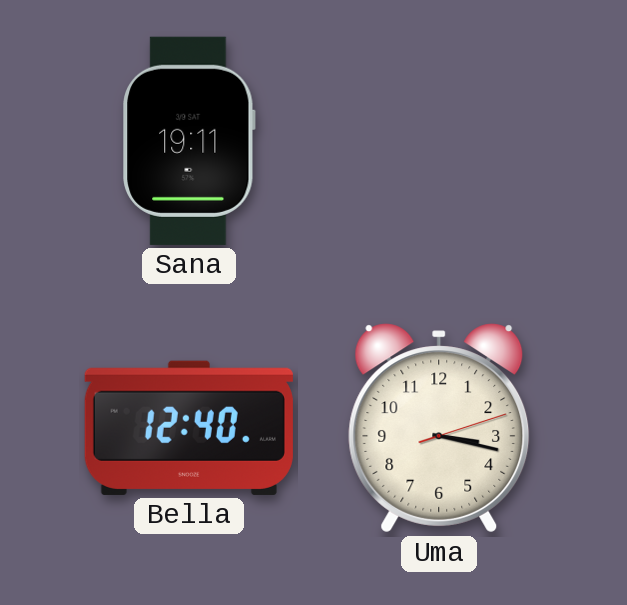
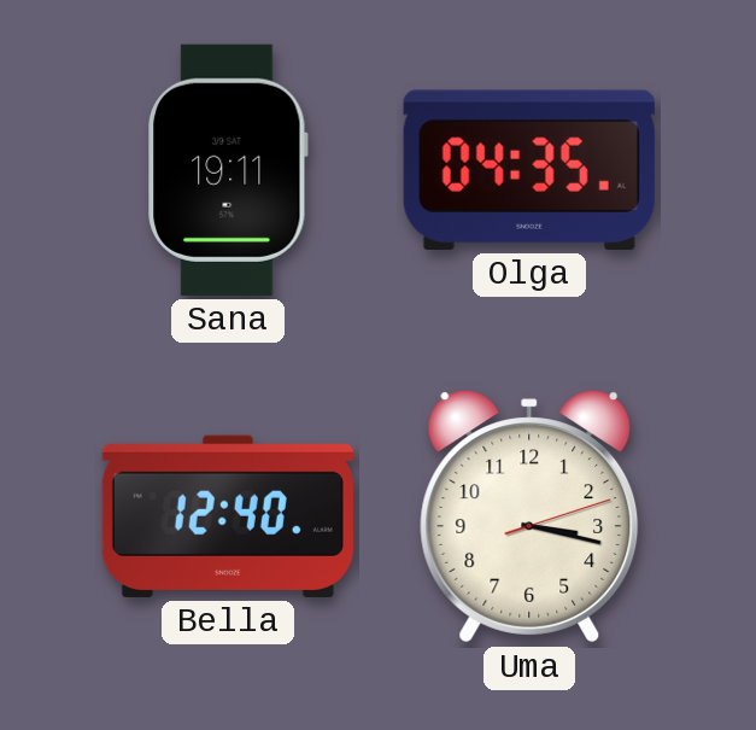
Olga: none -> 04:35
